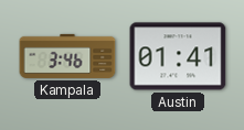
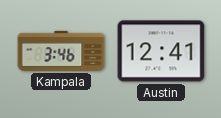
Austin: 01:41 -> 12:41
